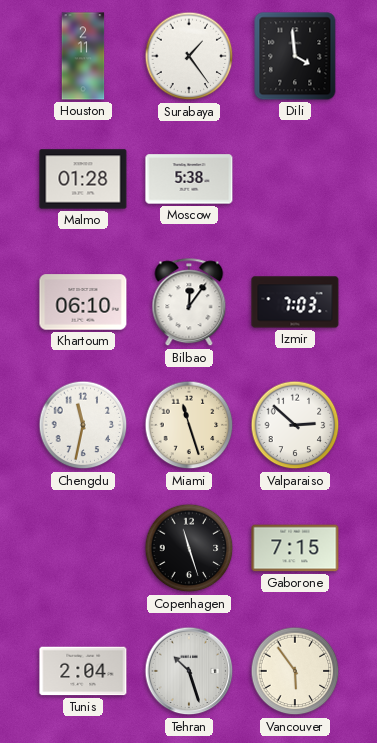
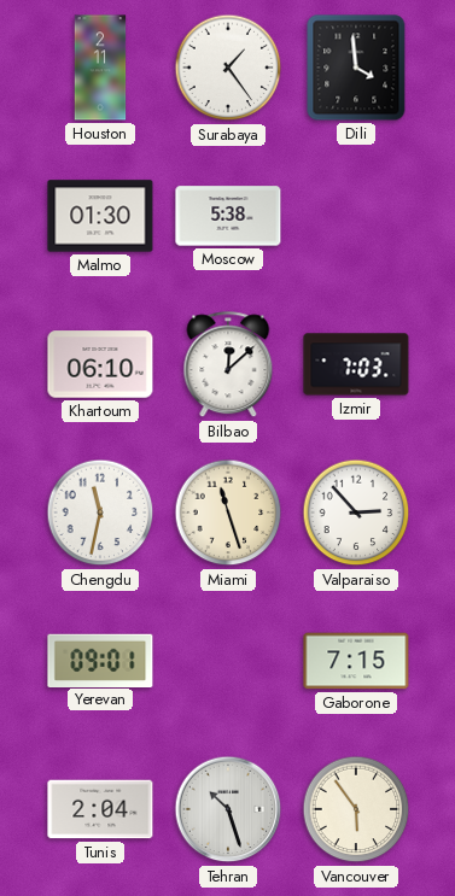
Malmo: 01:28 -> 01:30
Bilbao: 12:06 -> 12:08
Valparaiso: 2:52 -> 2:53
Yerevan: none -> 09:01
Copenhagen: 11:27 -> none
